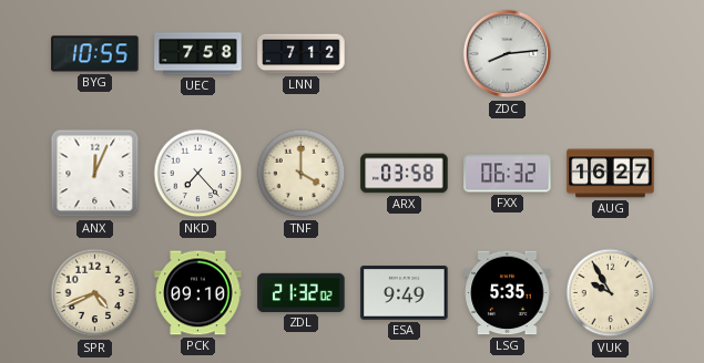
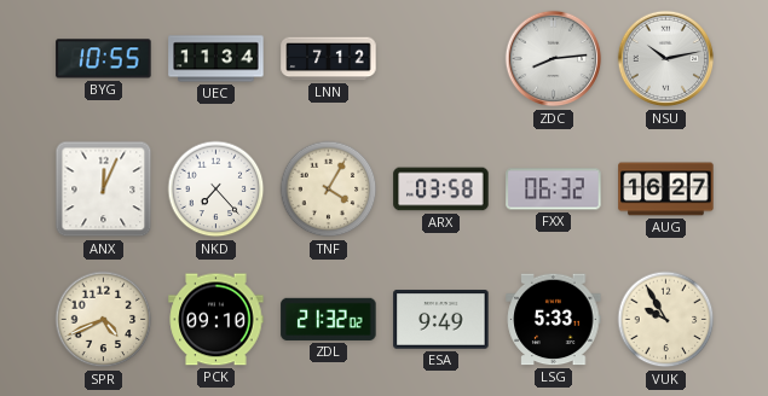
UEC: 7:58 -> 11:34
NSU: none -> 10:13
TNF: 4:00 -> 4:05
LSG: 5:35 -> 5:33
